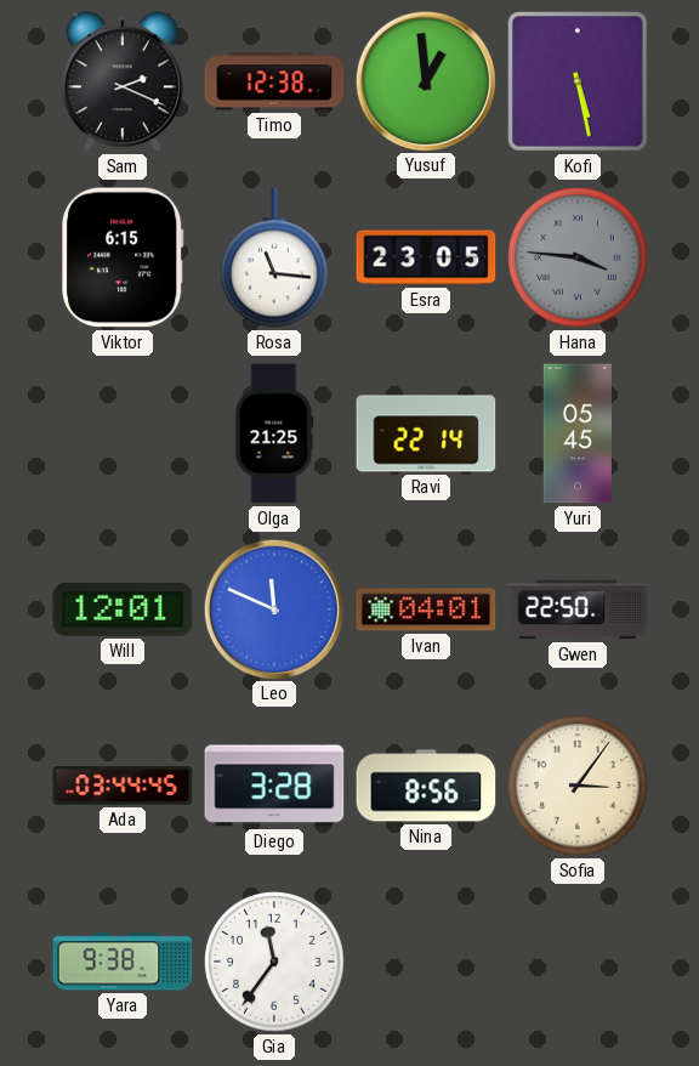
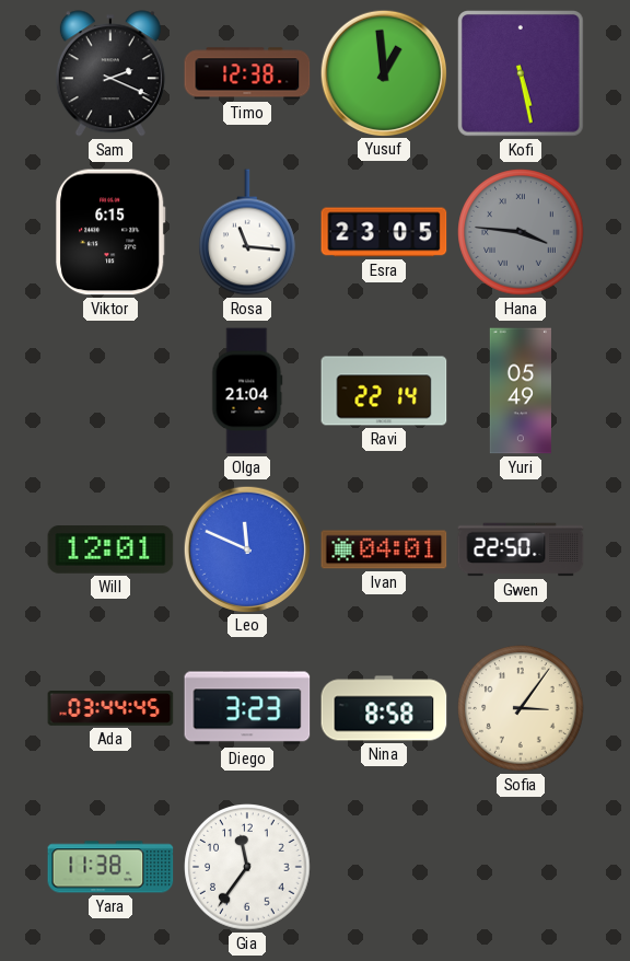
Olga: 21:25 -> 21:04
Yuri: 05:45 -> 05:49
Diego: 3:28 -> 3:23
Nina: 8:56 -> 8:58
Yara: 9:38 -> 11:38
